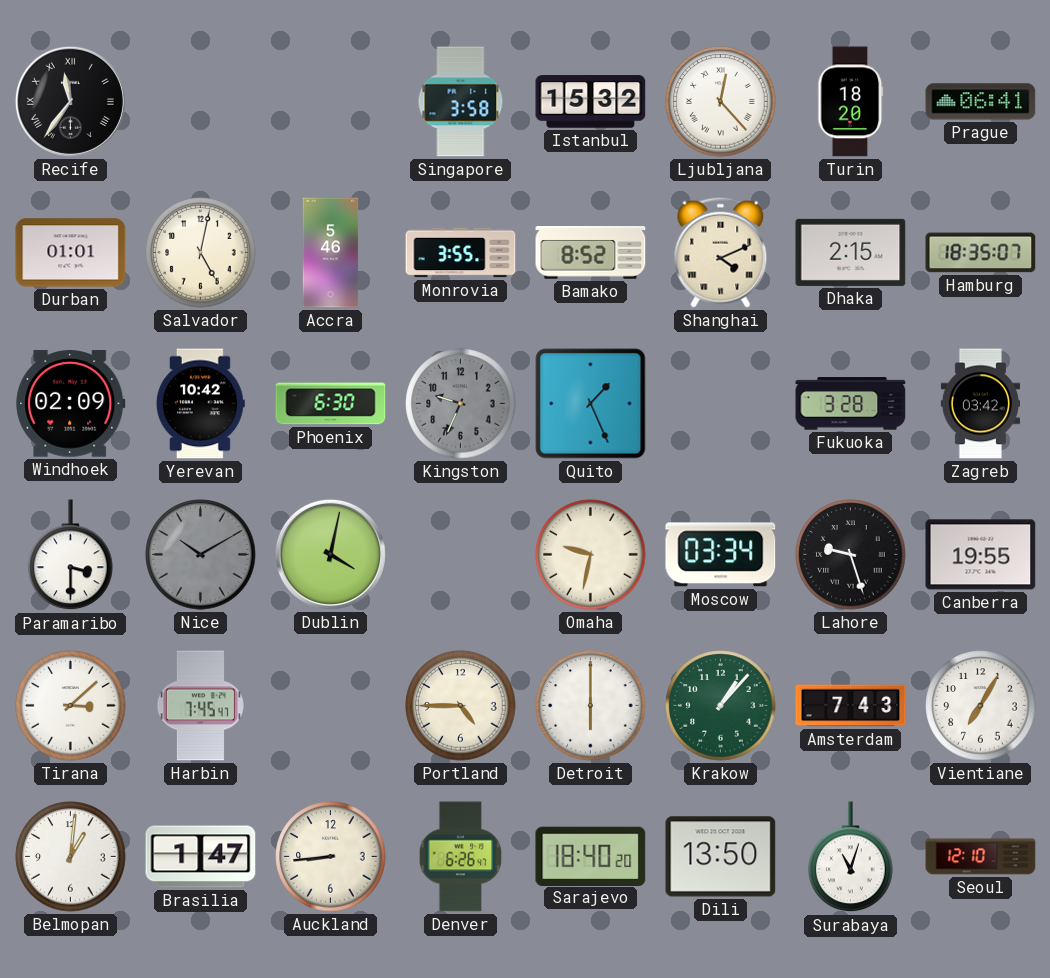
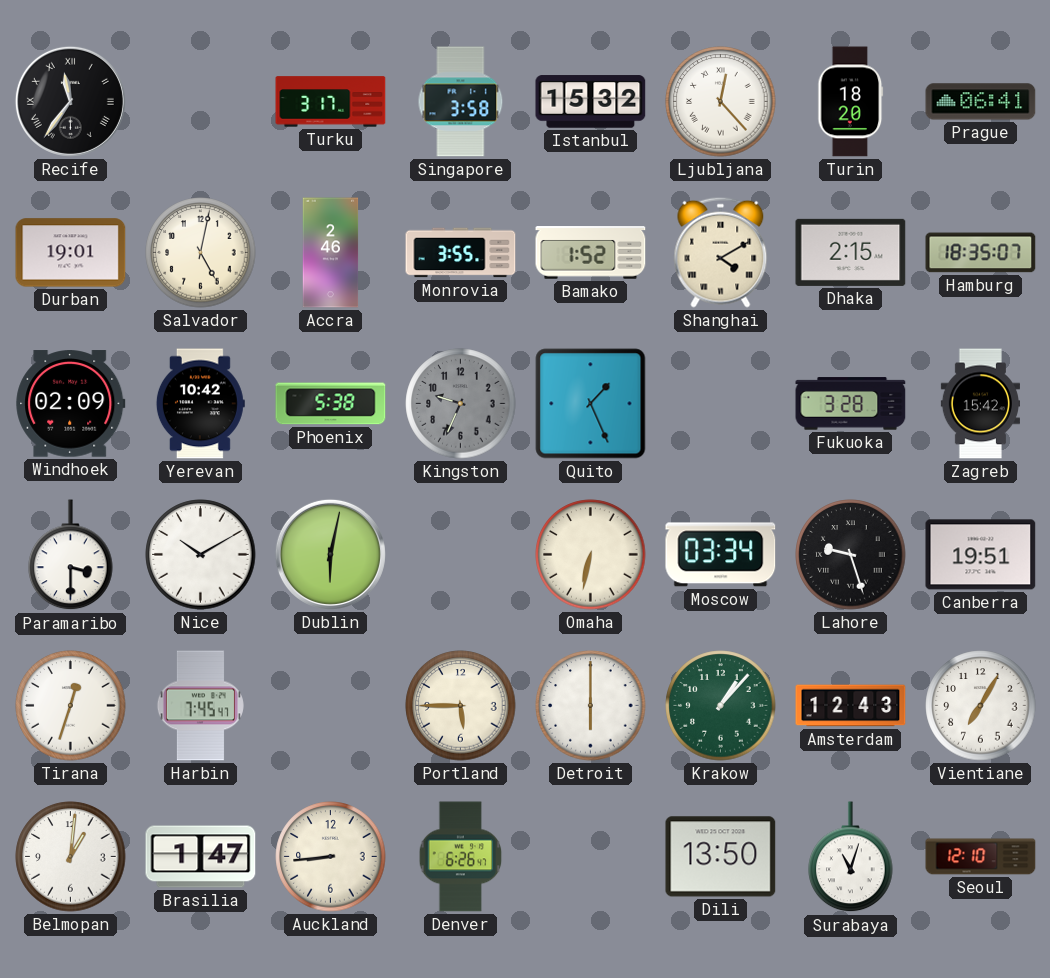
Turku: none -> 3:17
Durban: 01:01 -> 19:01
Accra: 5:46 -> 2:46
Bamako: 8:52 -> 1:52
Shanghai: 4:11 -> 4:10
Phoenix: 6:30 -> 5:38
Zagreb: 03:42 -> 15:42
Nice dial: grey -> white
Dublin: 4:02 -> 6:02
Omaha: 9:32 -> 6:32
Canberra: 19:55 -> 19:51
Tirana: 3:08 -> 12:33
Portland: 4:45 -> 5:45
Amsterdam: 7:43 -> 12:43
Sarajevo: 18:40 -> none
